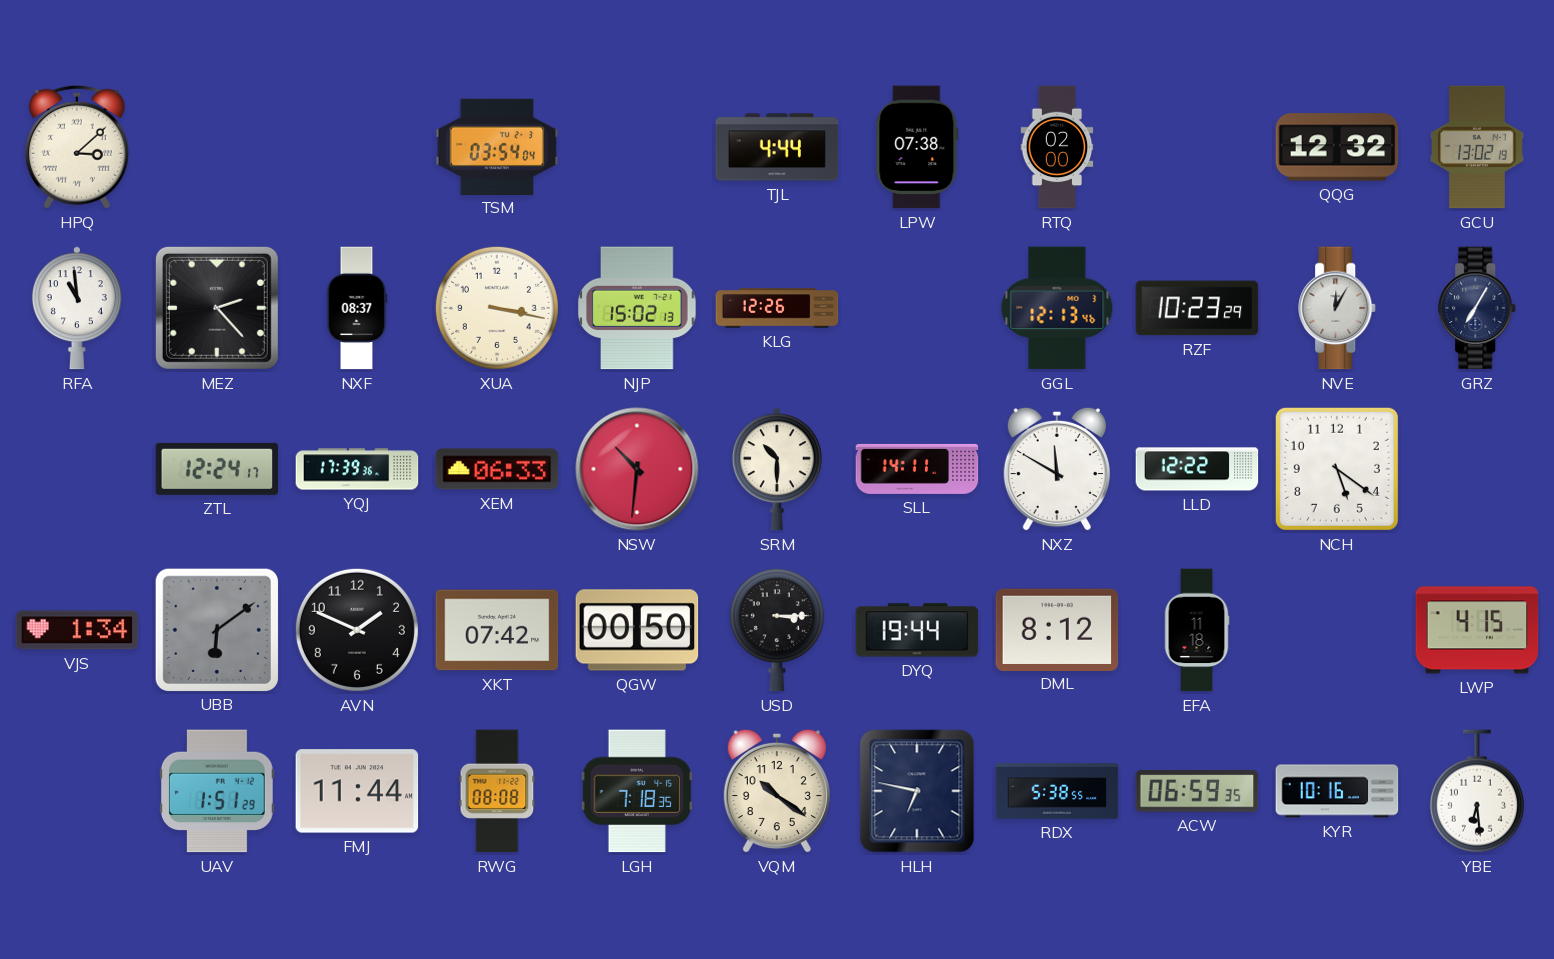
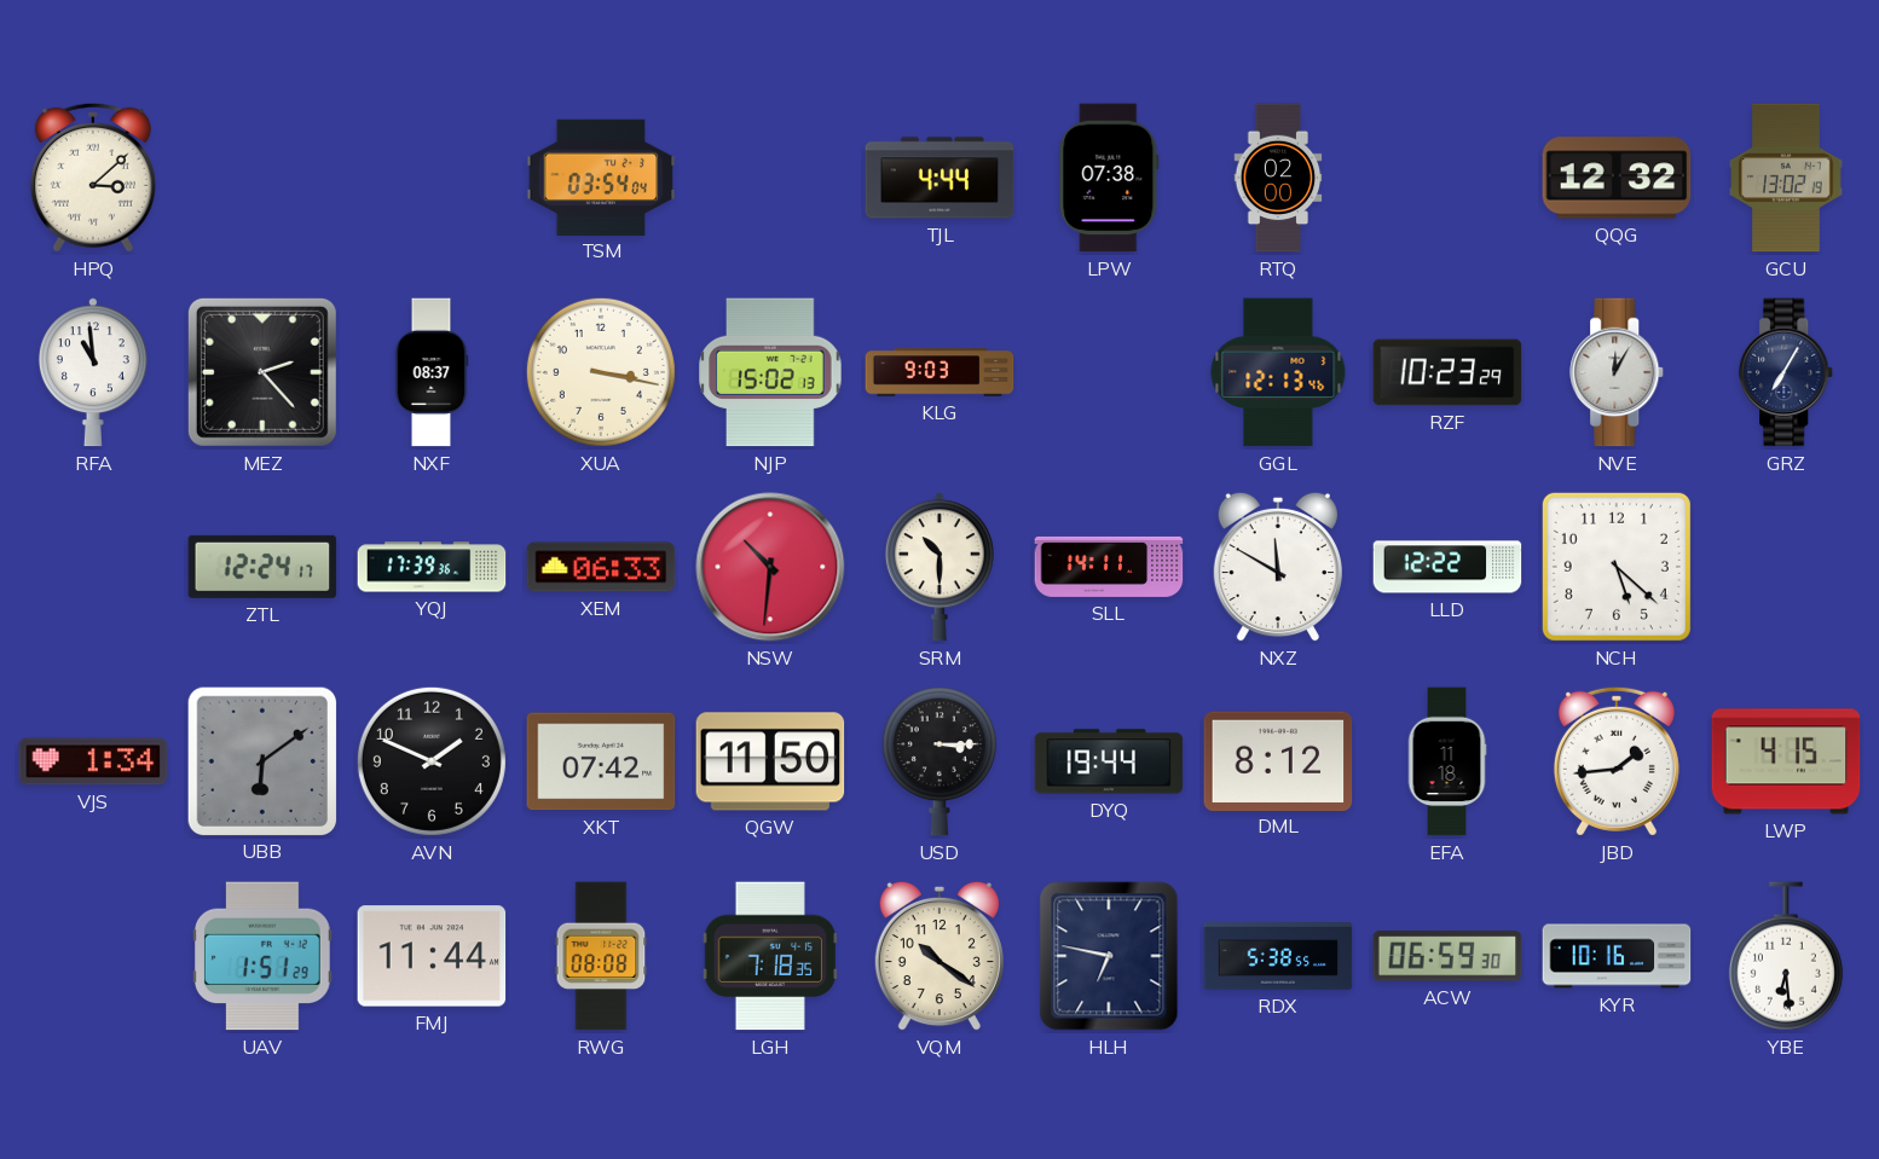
KLG: 12:26 -> 9:03
NCH: 5:21 -> 5:22
QGW: 00:50 -> 11:50
JBD: none -> 1:44
ACW: 06:59:35 -> 06:59:30
